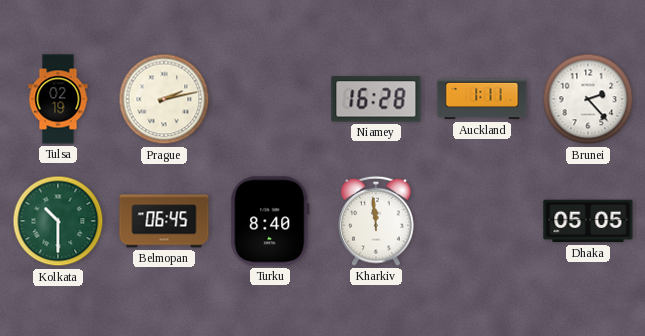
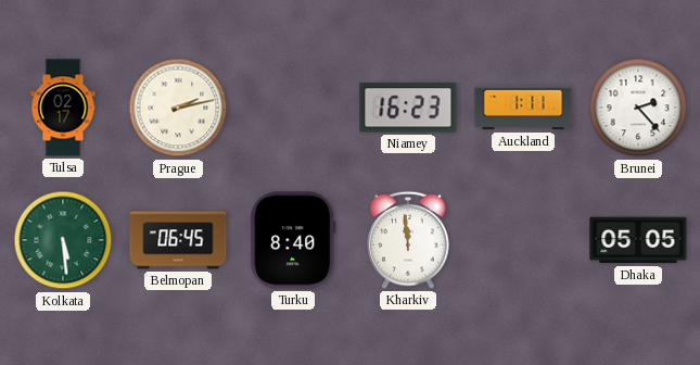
Tulsa: 02:19 -> 02:17
Niamey: 16:28 -> 16:23
Kolkata: 10:30 -> 5:29
